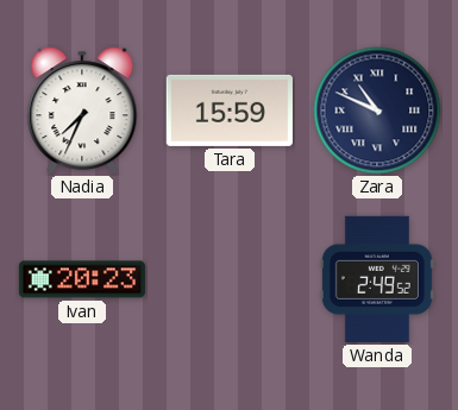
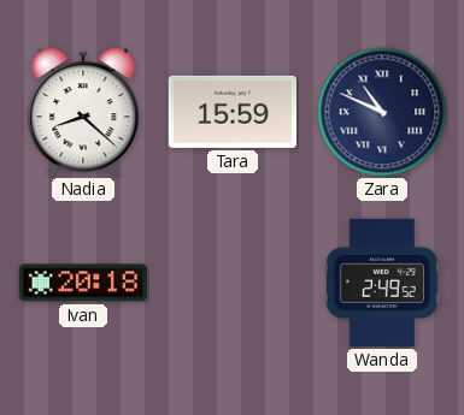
Nadia: 7:34 -> 8:22
Ivan: 20:23 -> 20:18
